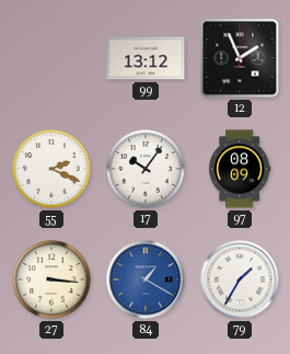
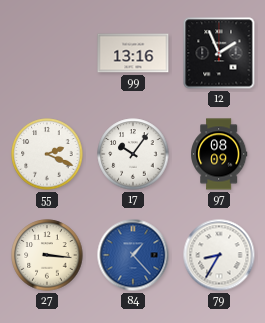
99: 13:12 -> 13:16
84: 1:20 -> 1:23
79: 1:35 -> 8:35
